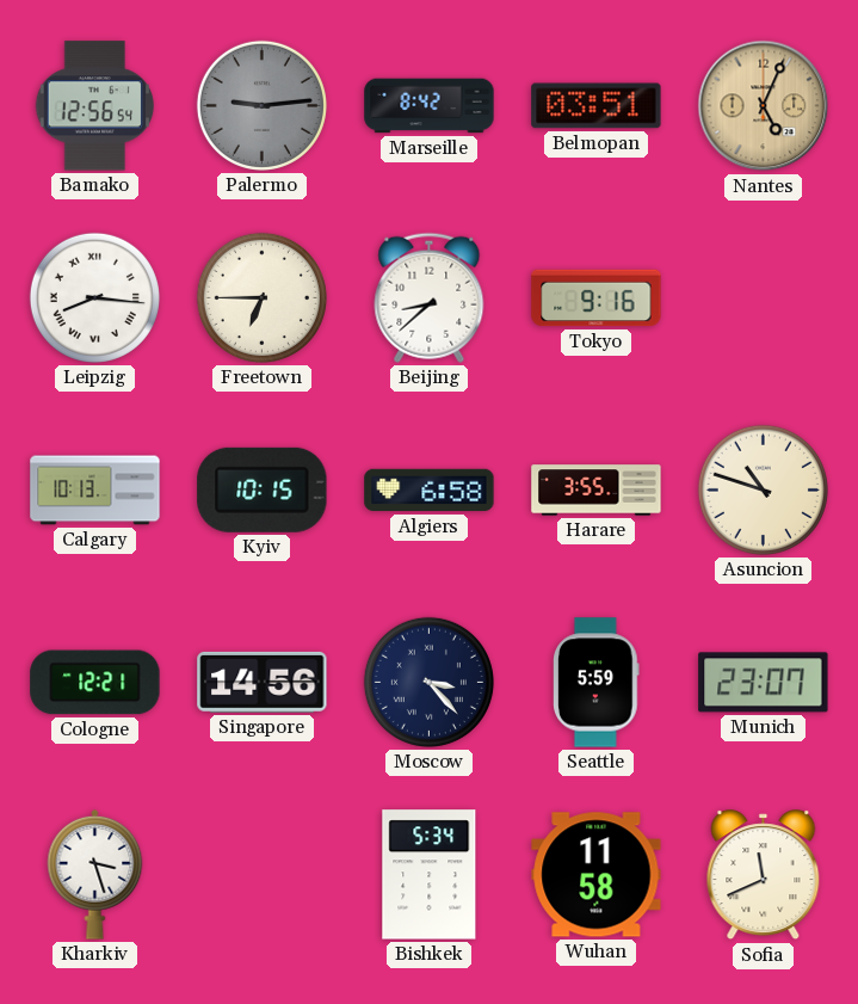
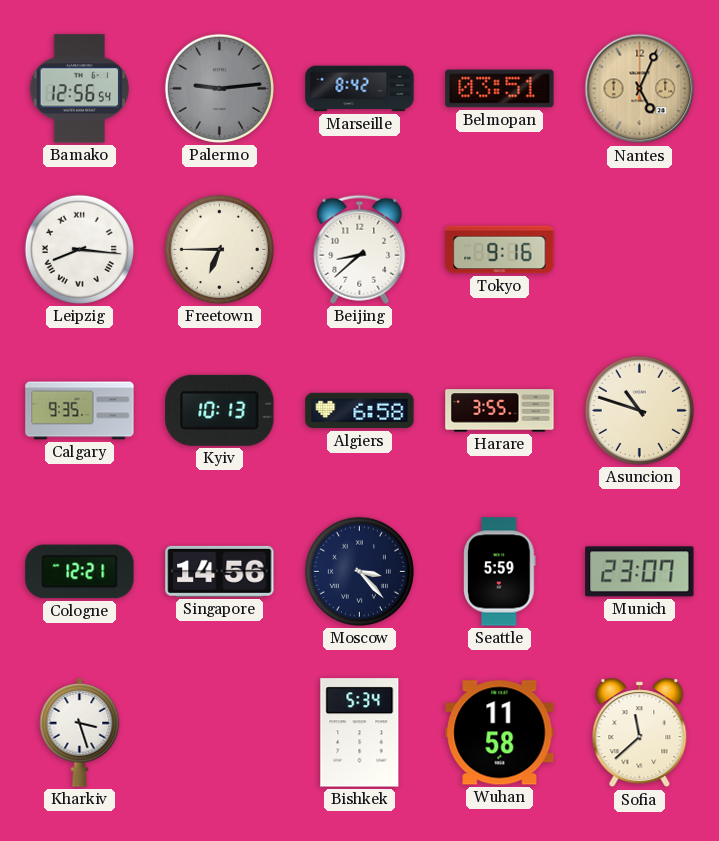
Calgary: 10:13 -> 9:35
Kyiv: 10:15 -> 10:13
Sofia: 11:41 -> 11:38
